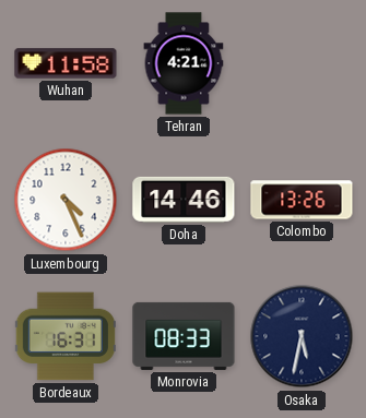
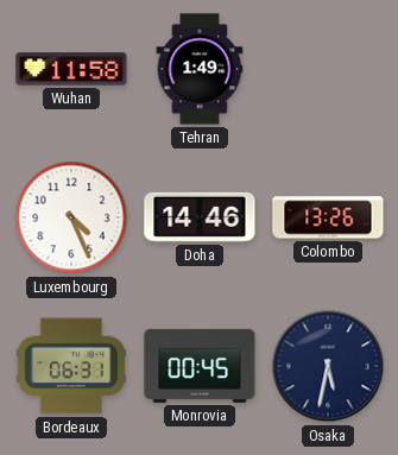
Tehran: 4:21 -> 1:49
Bordeaux: 16:31 -> 06:31
Monrovia: 08:33 -> 00:45
